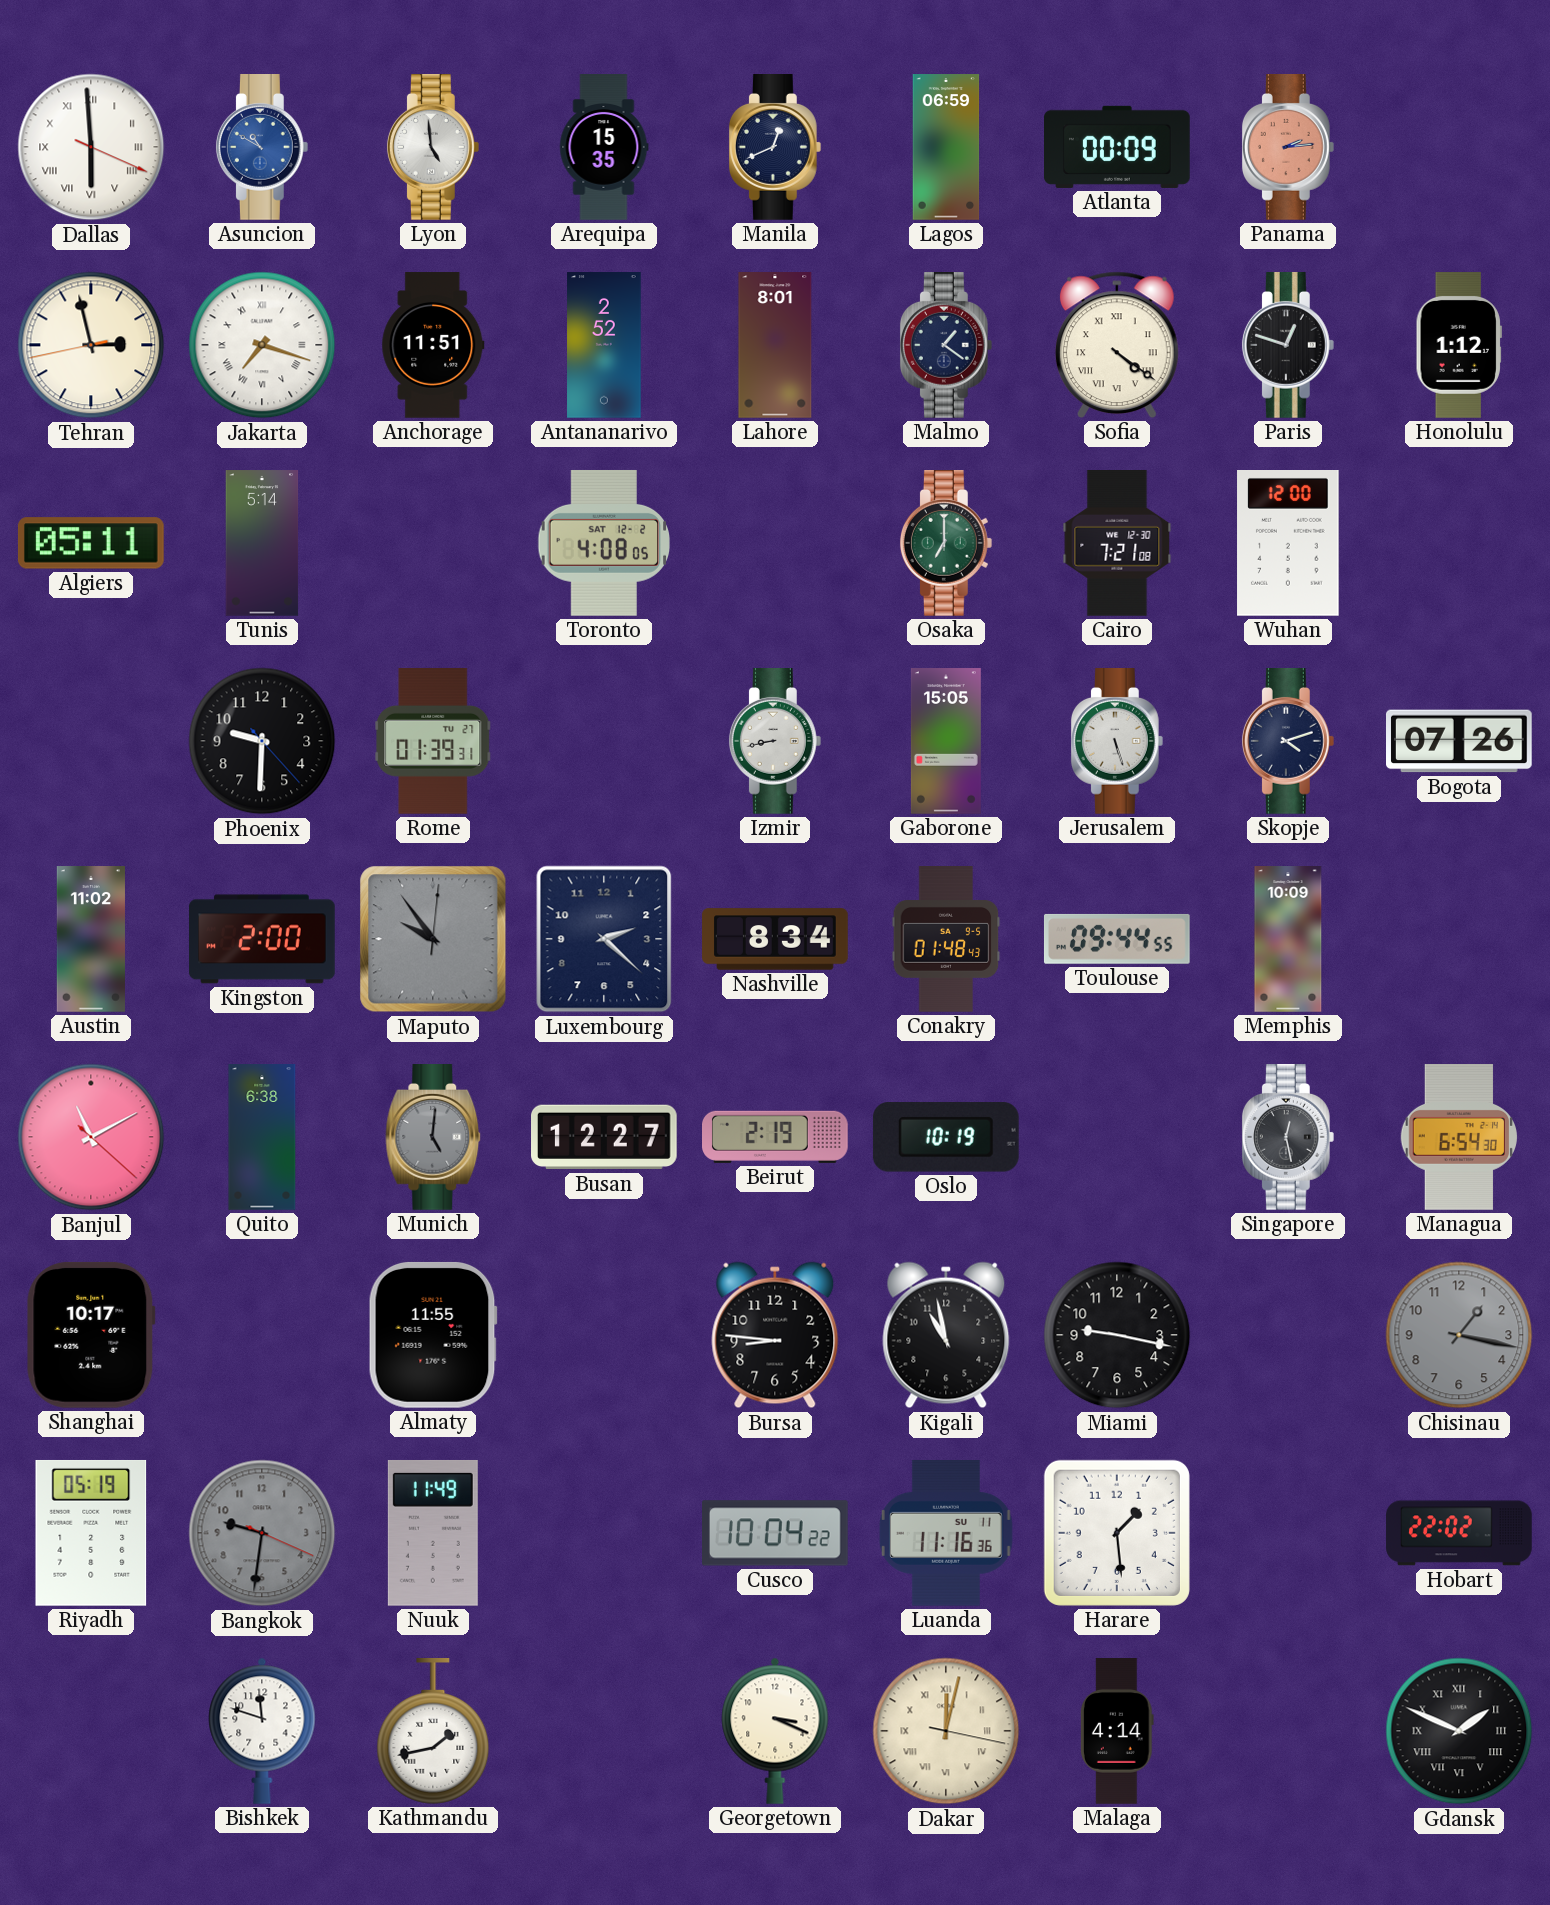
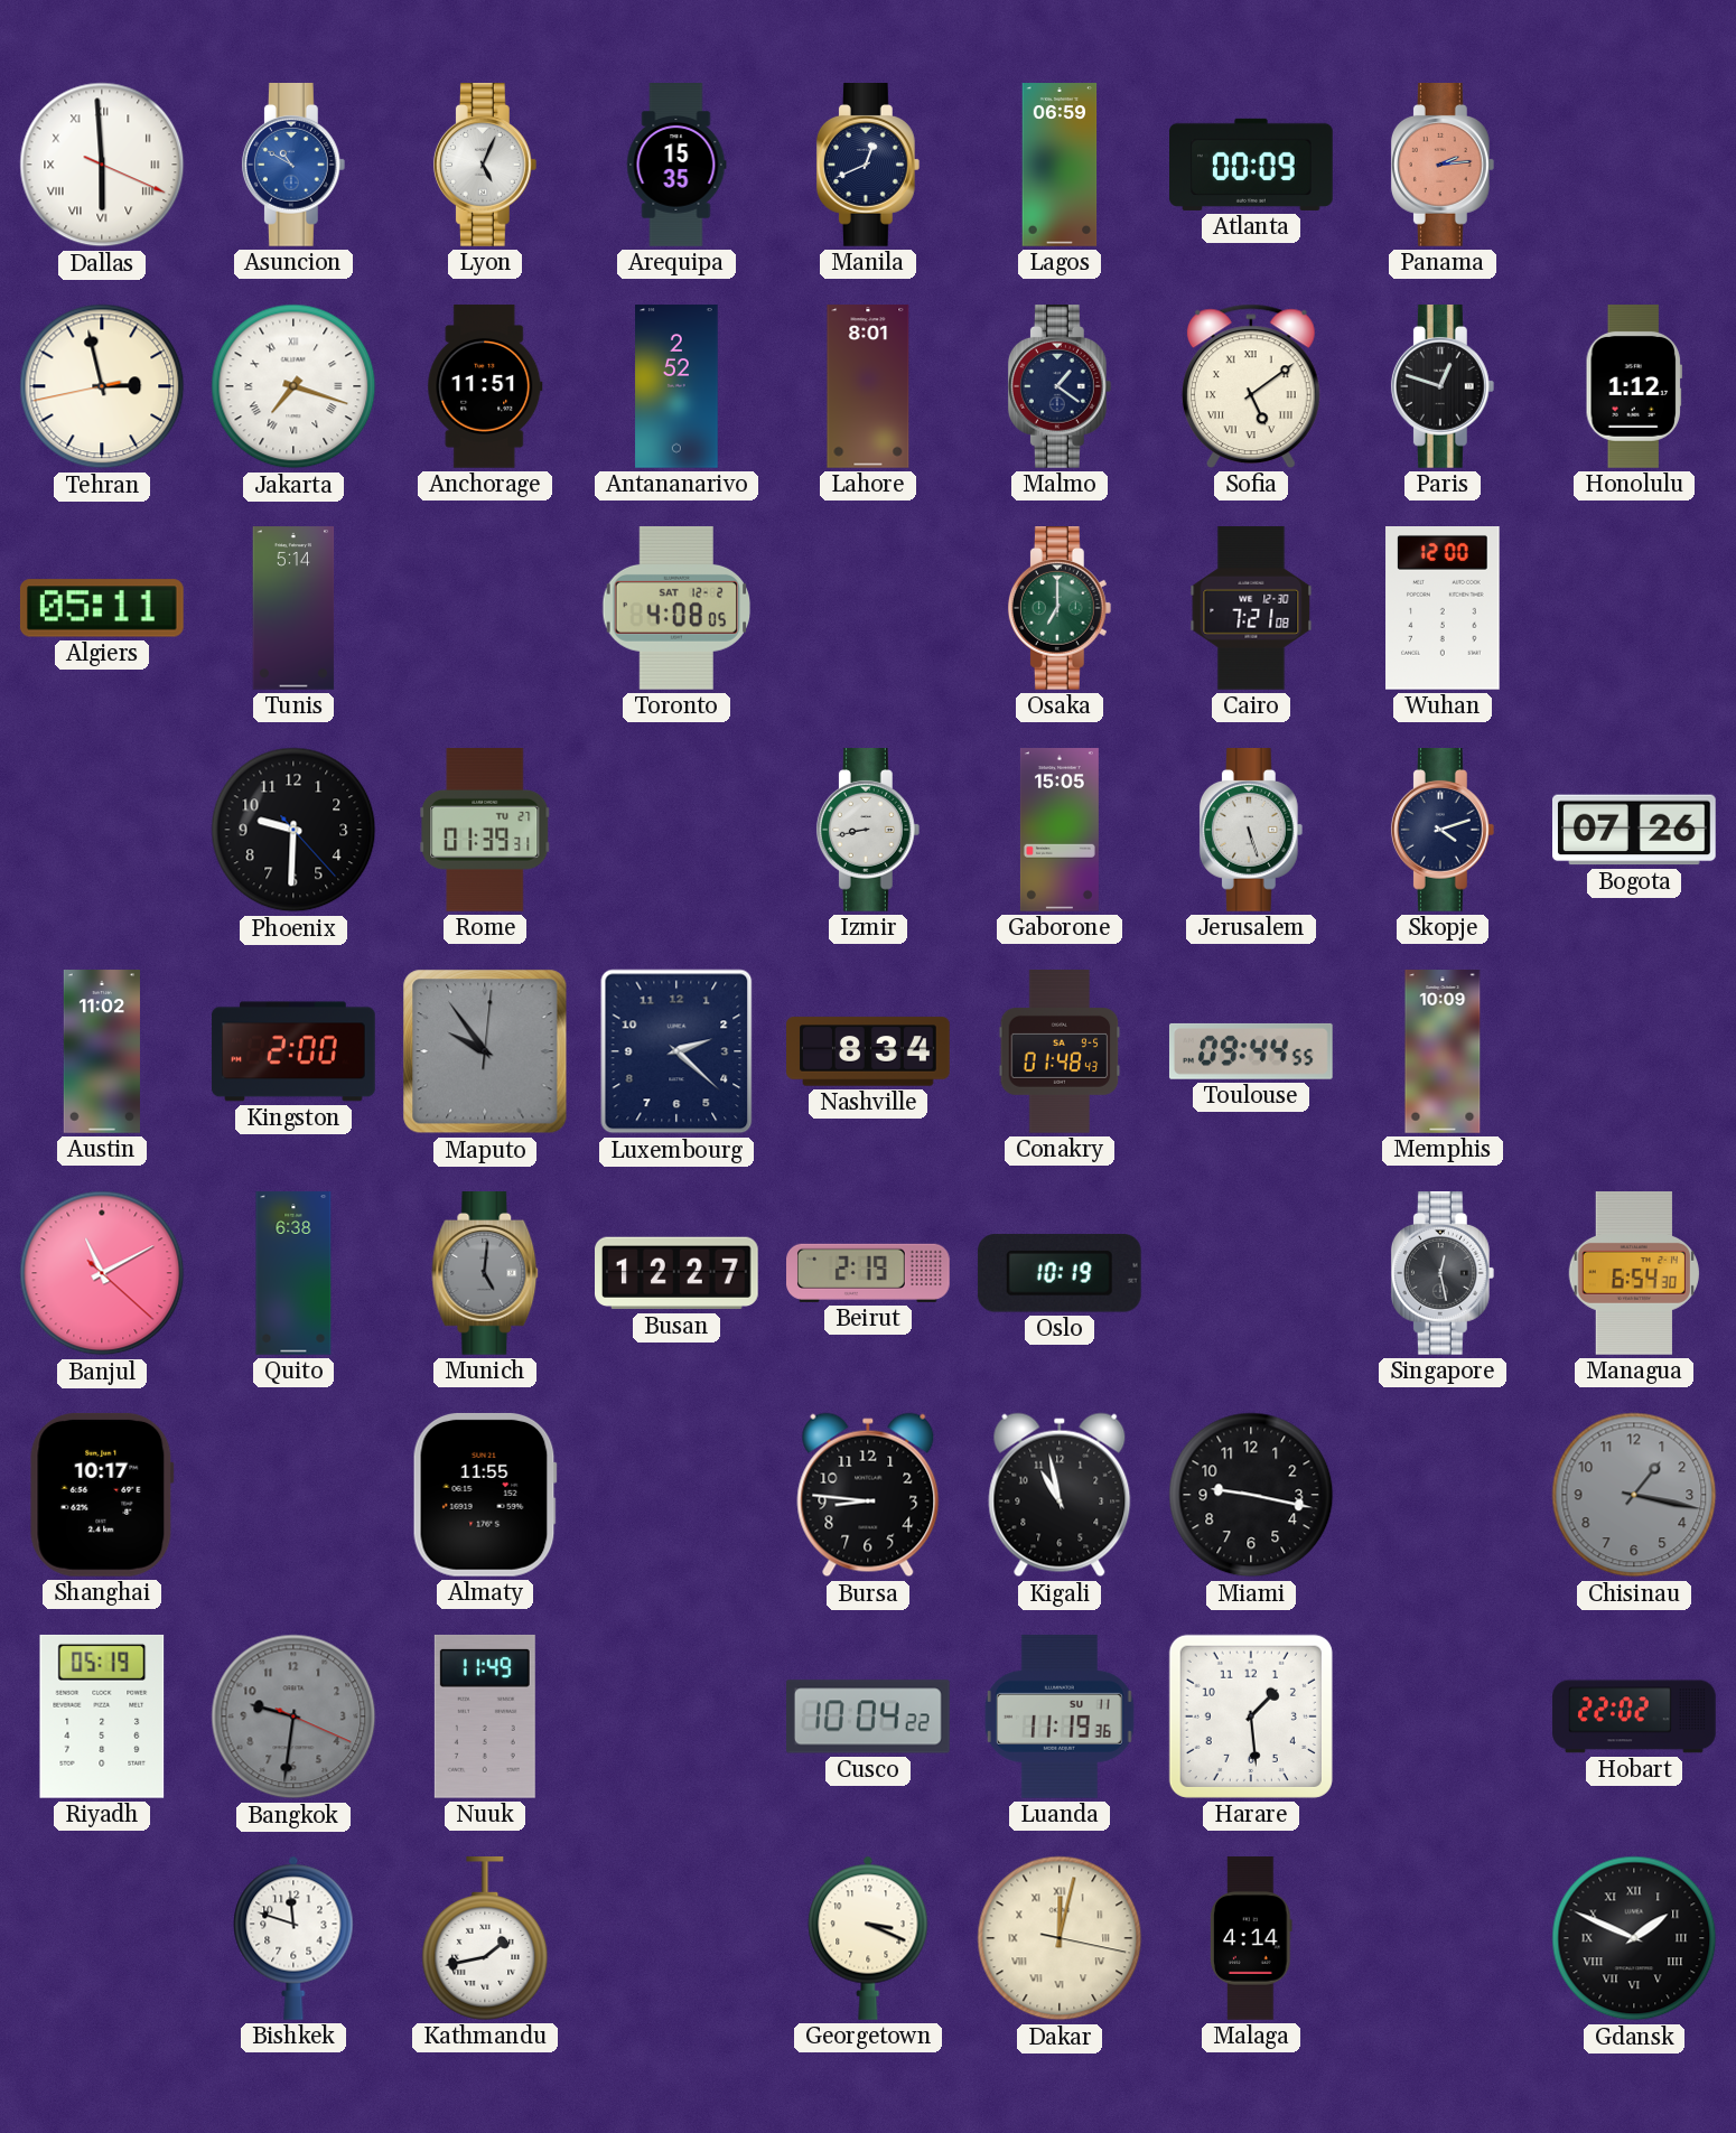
Lyon: 4:59 -> 5:04
Sofia: 4:21 -> 5:09
Luanda: 11:16 -> 11:19
